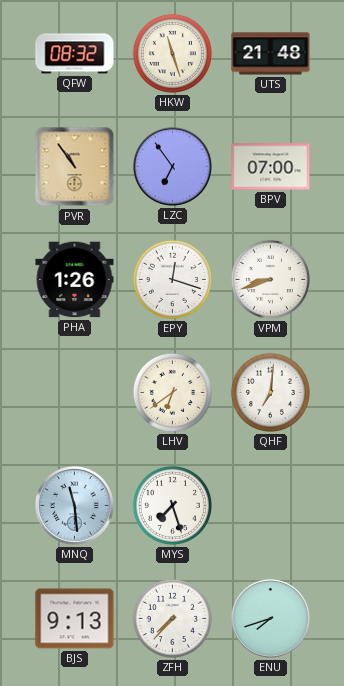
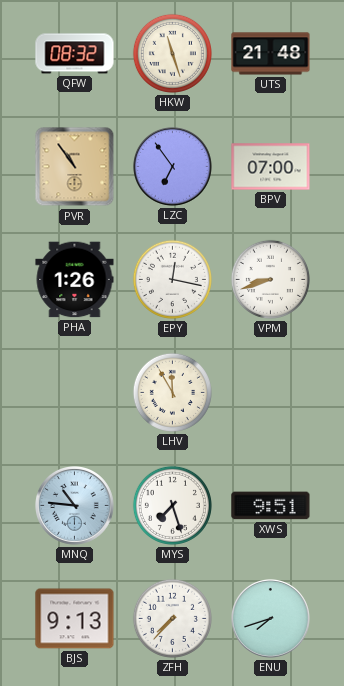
EPY: 12:18 -> 12:17
LHV: 6:39 -> 11:55
QHF: 7:01 -> none
MNQ: 11:29 -> 10:46
XWS: none -> 9:51
